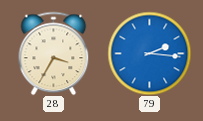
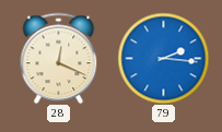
28: 3:35 -> 12:19
